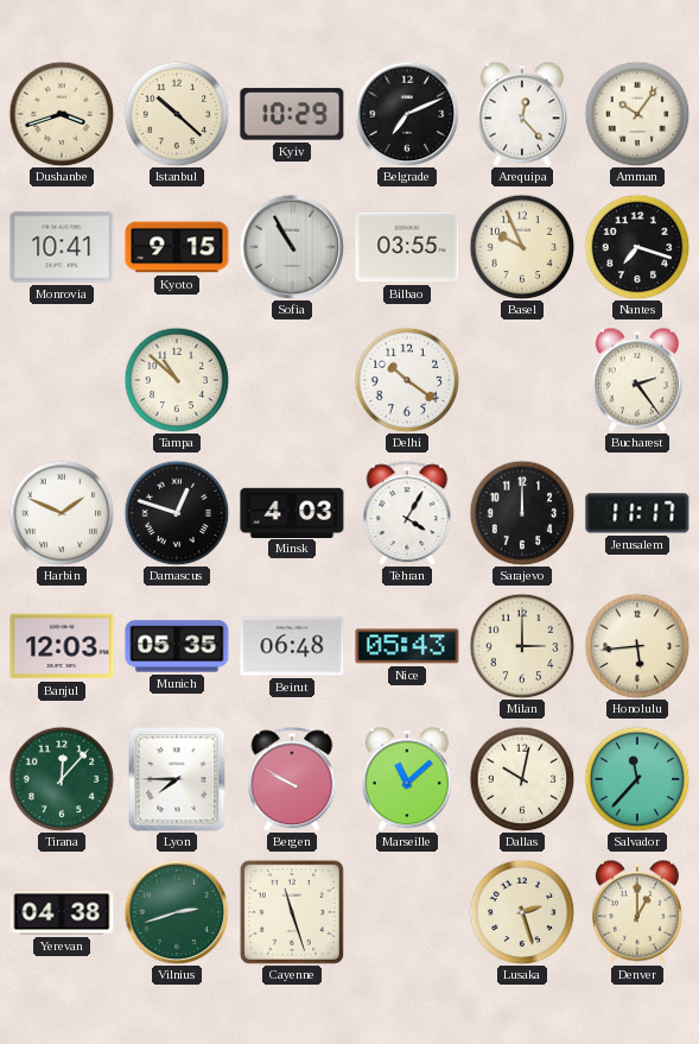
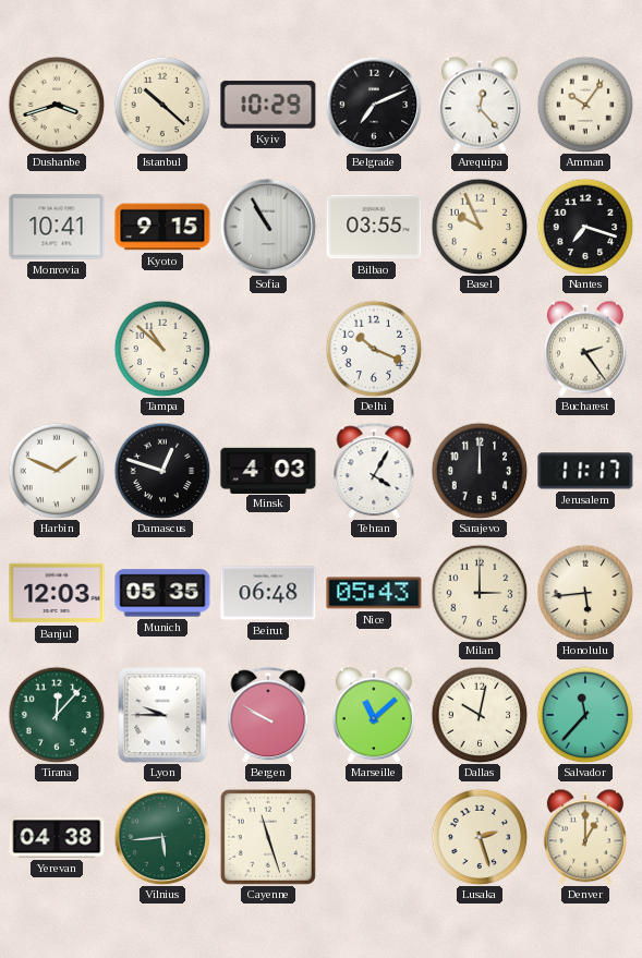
Delhi: 10:21 -> 10:19
Lyon: 7:45 -> 9:45
Vilnius: 2:42 -> 5:44
